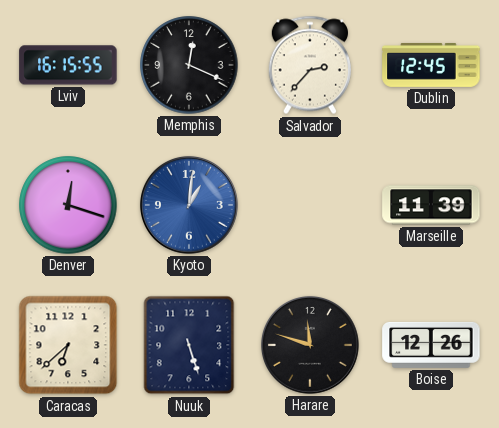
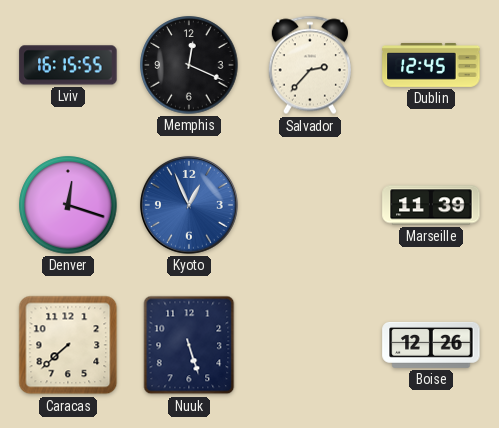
Kyoto: 1:01 -> 12:56
Caracas: 6:38 -> 7:38
Harare: 11:48 -> none
